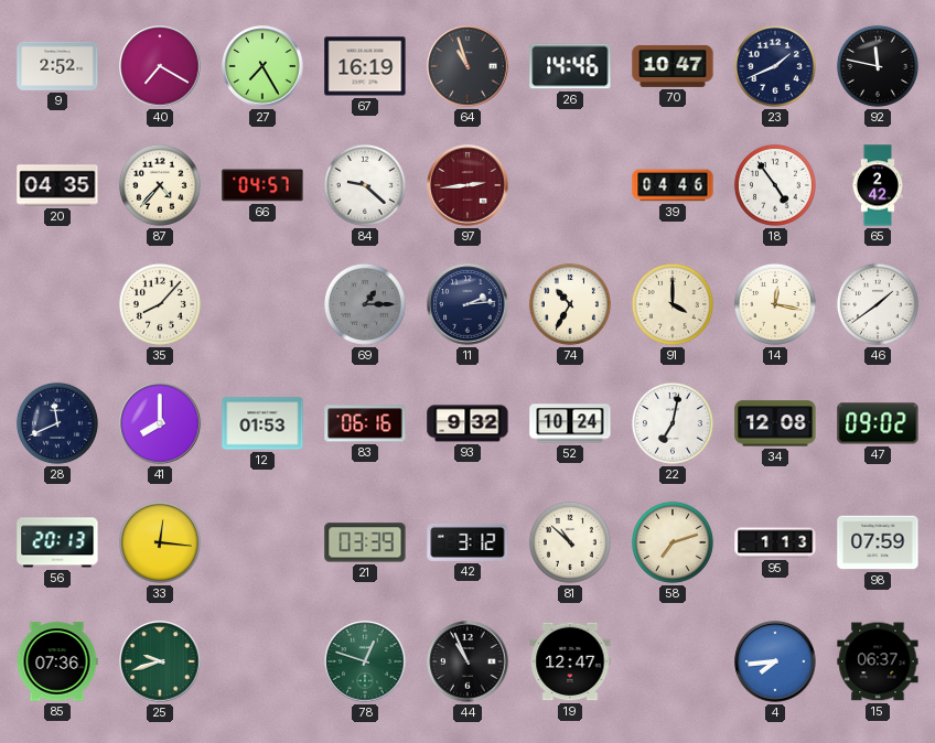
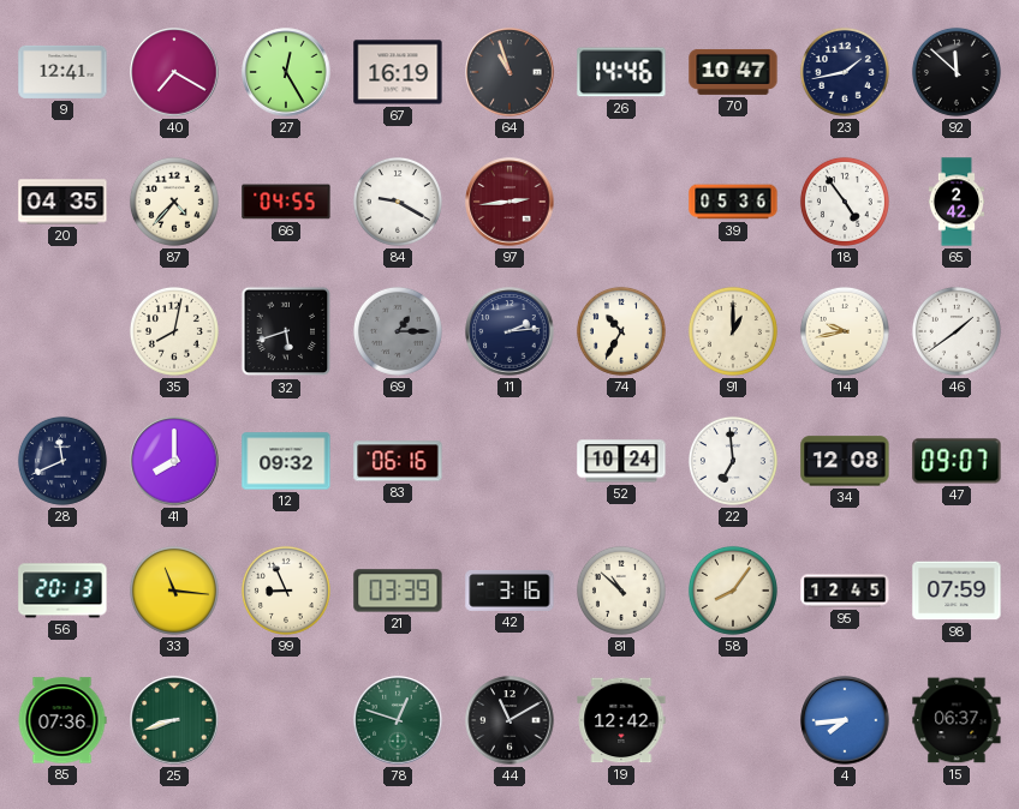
9: 2:52 -> 12:41
27: 7:25 -> 12:25
23: 1:41 -> 1:43
92: 11:47 -> 11:52
66: 04:57 -> 04:55
84: 9:22 -> 9:20
39: 04:46 -> 05:36
35: 8:07 -> 8:02
32: none -> 5:42
91: 4:00 -> 1:00
14: 12:17 -> 9:43
12: 01:53 -> 09:32
93: 9:32 -> none
22: 7:02 -> 6:59
47: 09:02 -> 09:07
33: 12:16 -> 11:16
99: none -> 8:56
42: 3:12 -> 3:16
58: 7:12 -> 8:06
95: 1:13 -> 12:45
25: 9:42 -> 8:42
44: 10:56 -> 11:10
19: 12:47 -> 12:42
